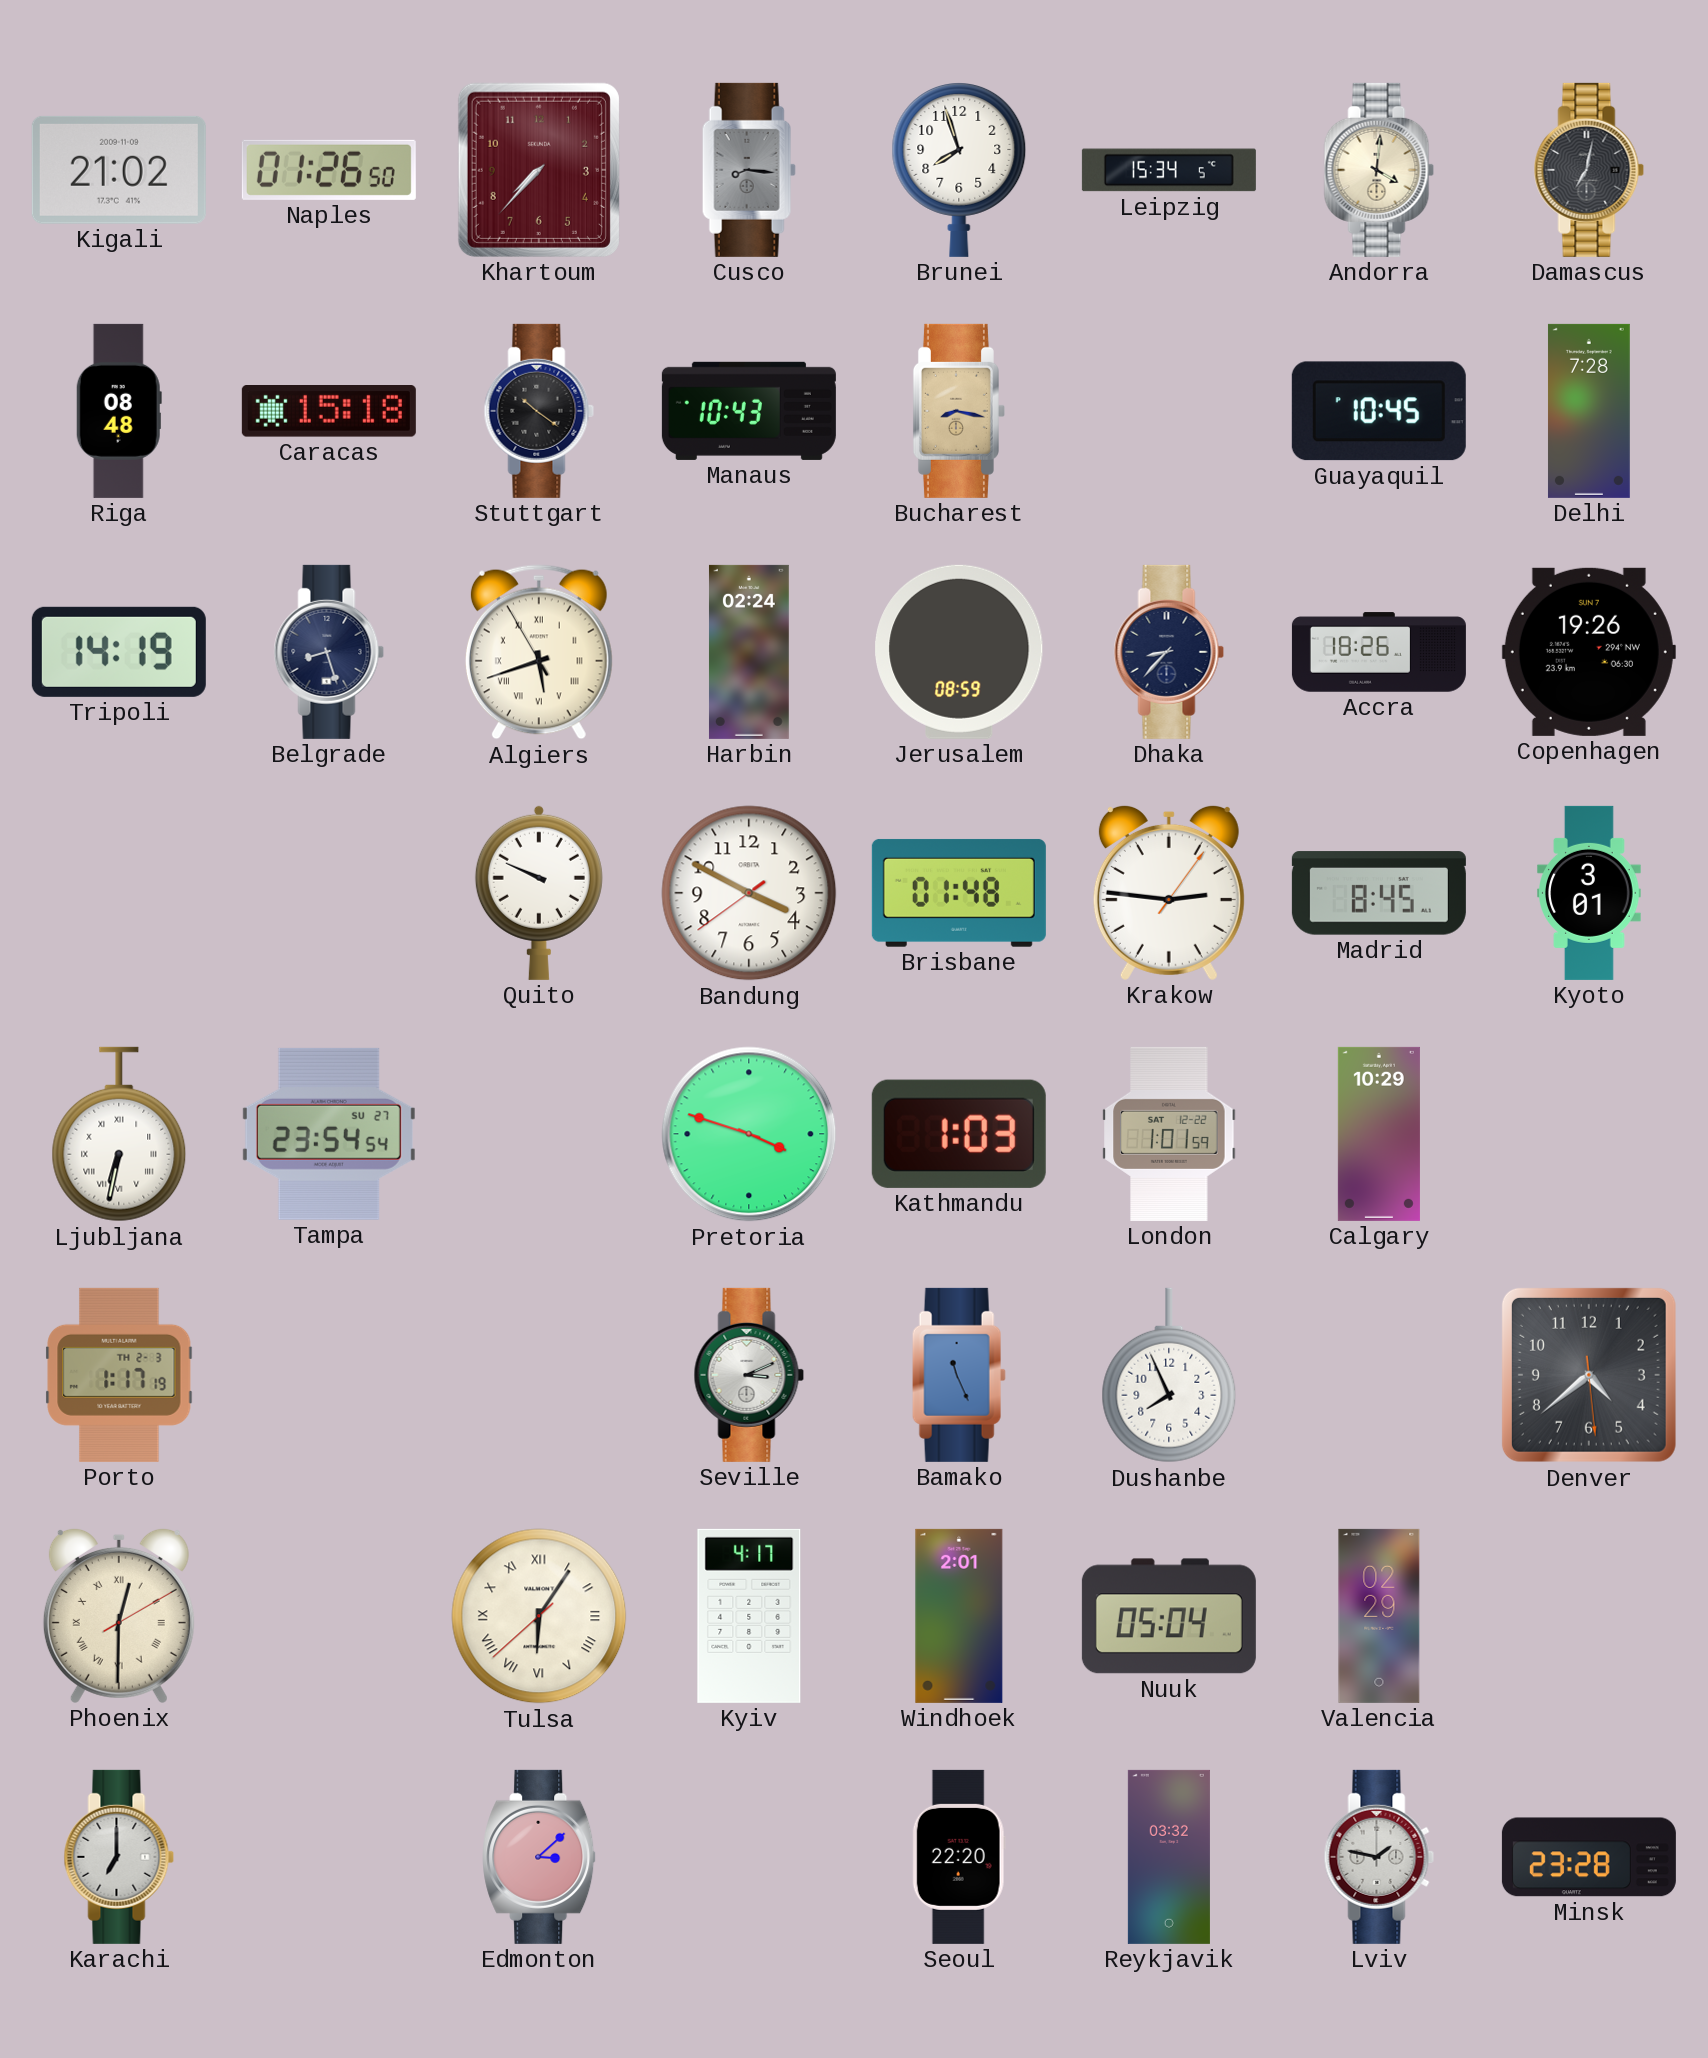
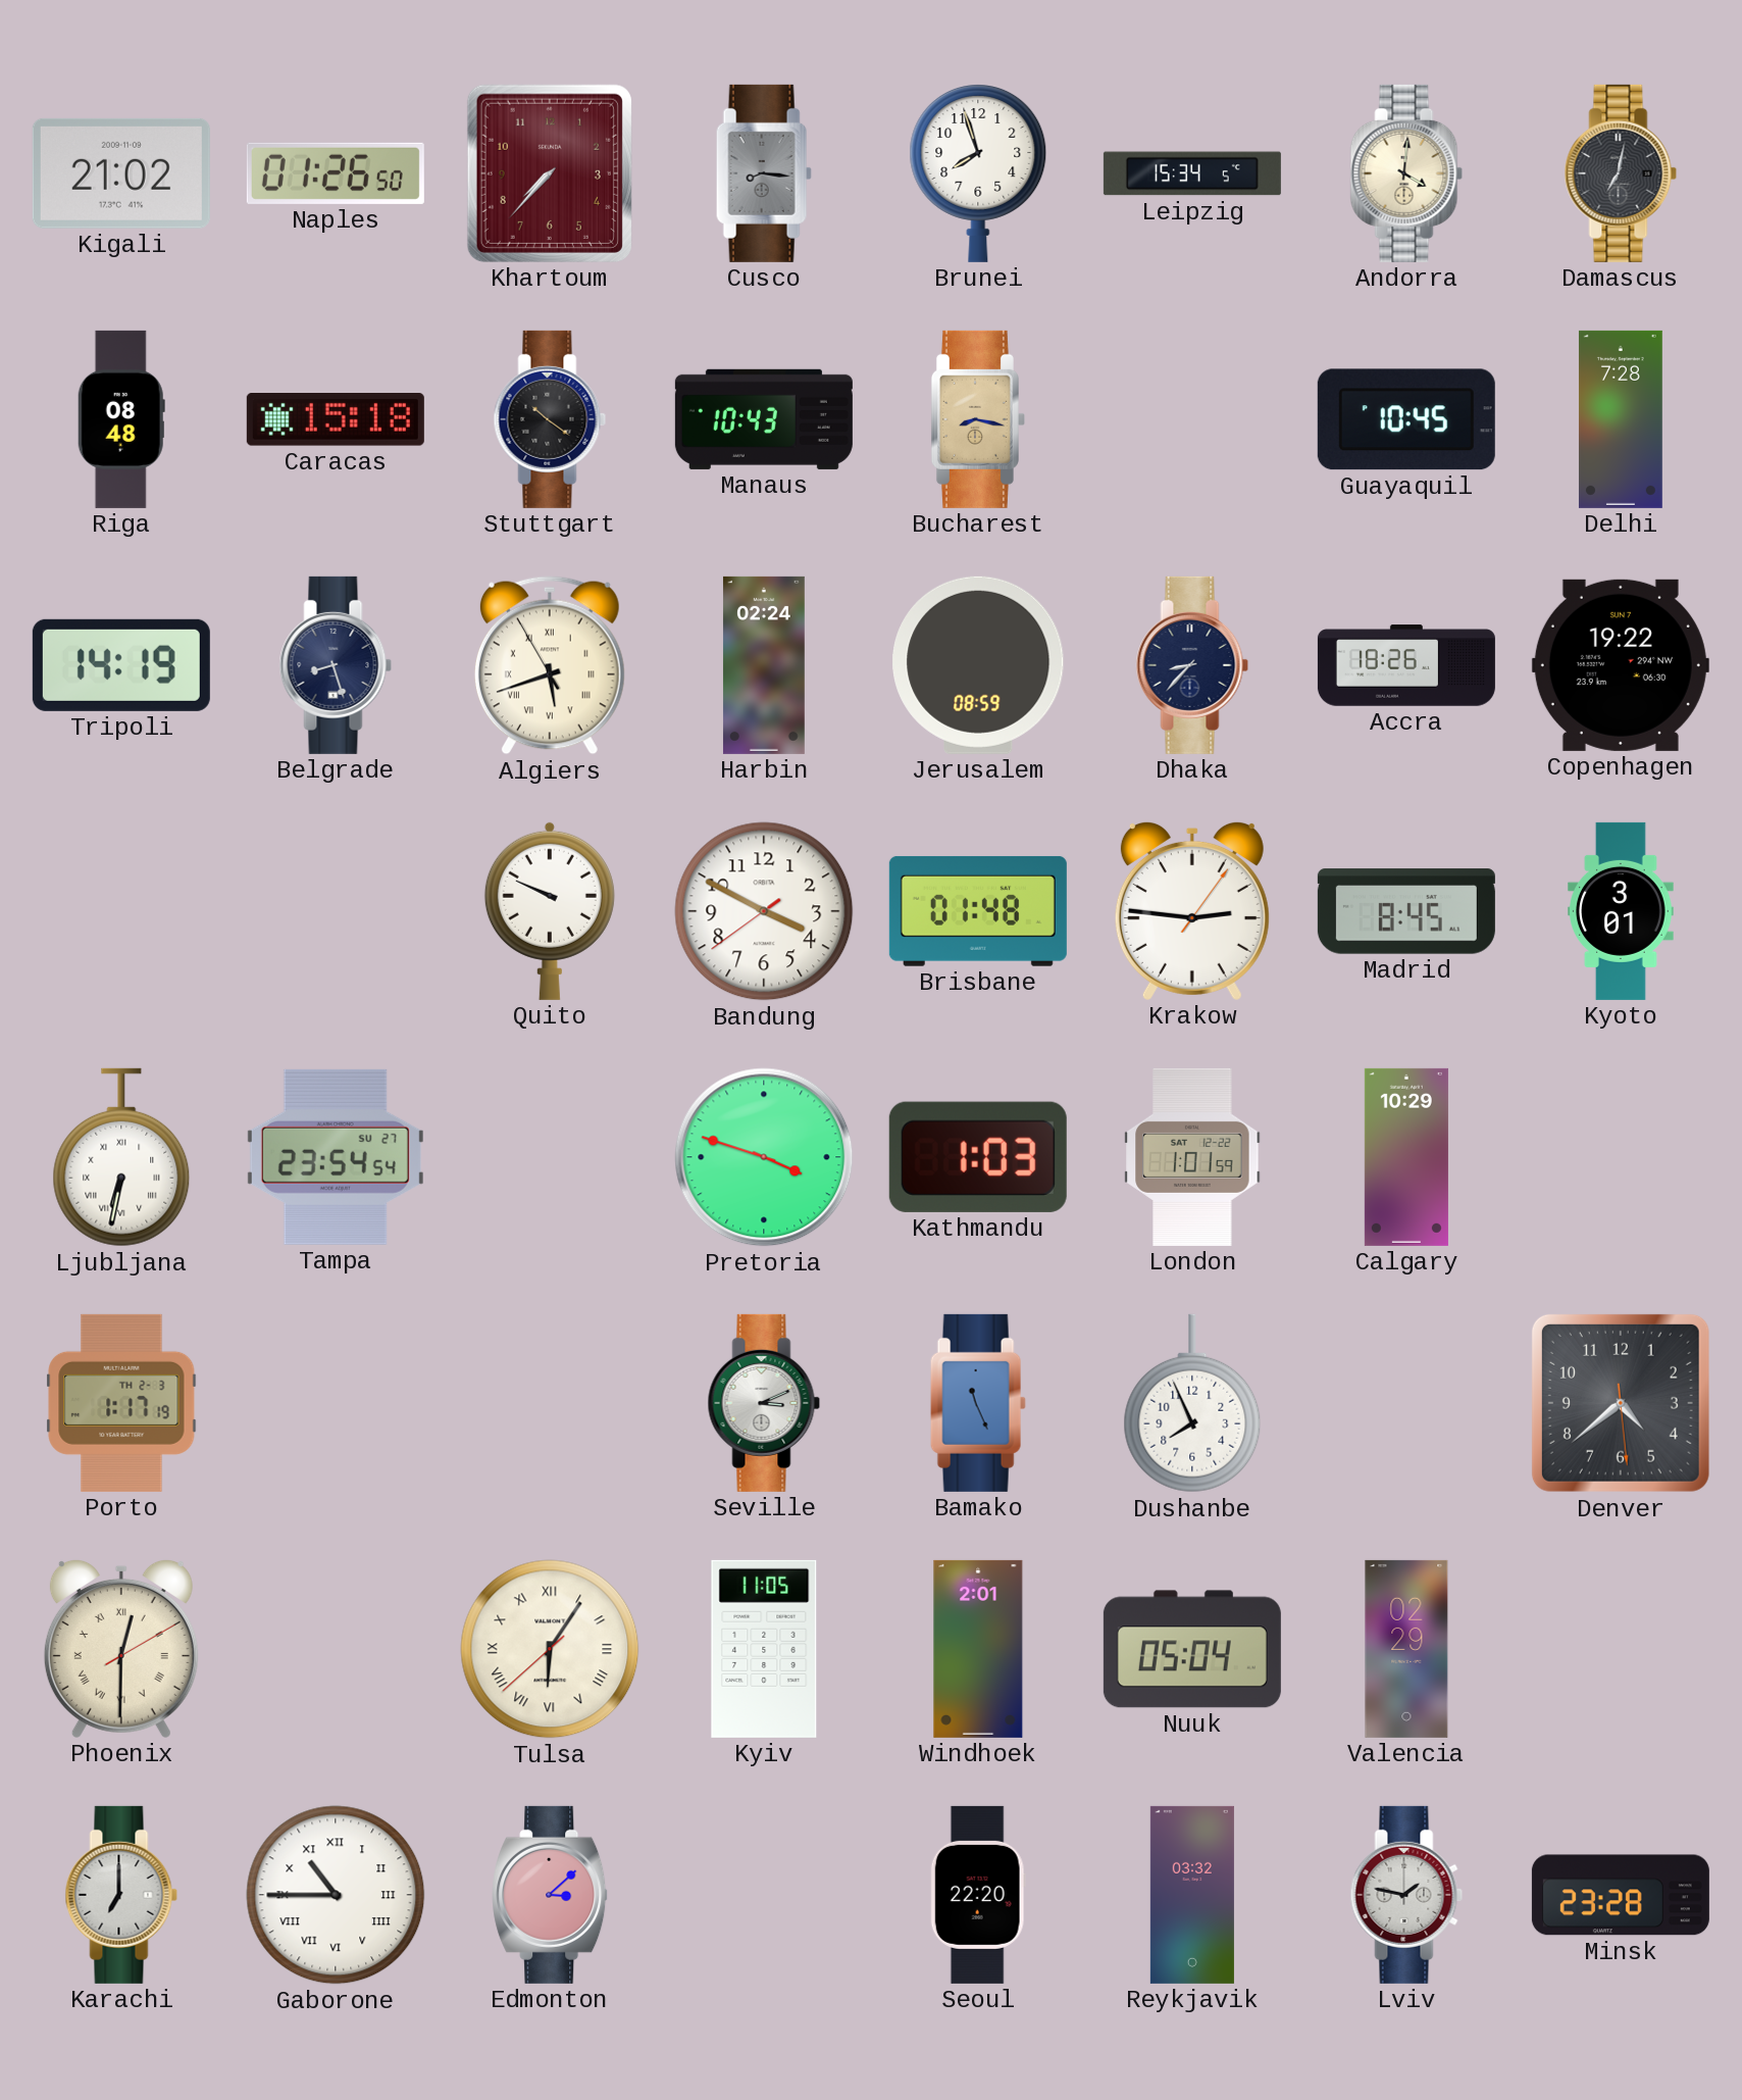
Copenhagen: 19:26 -> 19:22
Kyiv: 4:17 -> 11:05
Gaborone: none -> 10:45
